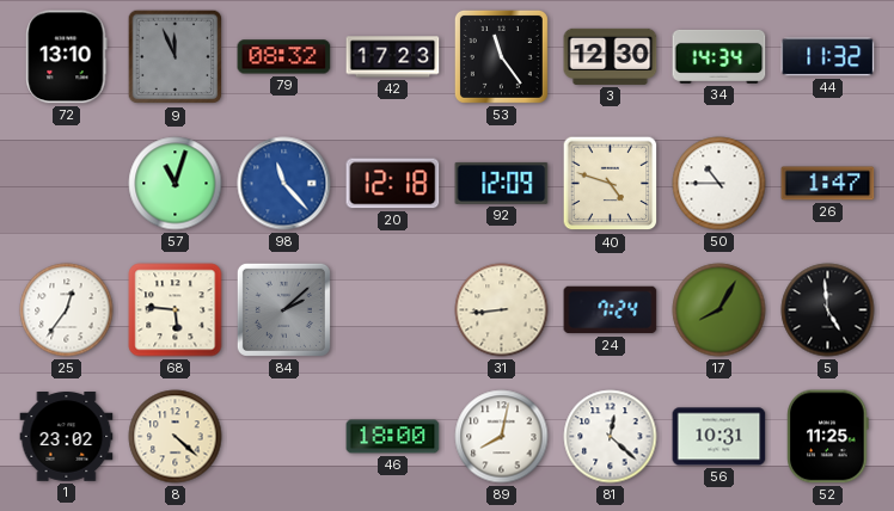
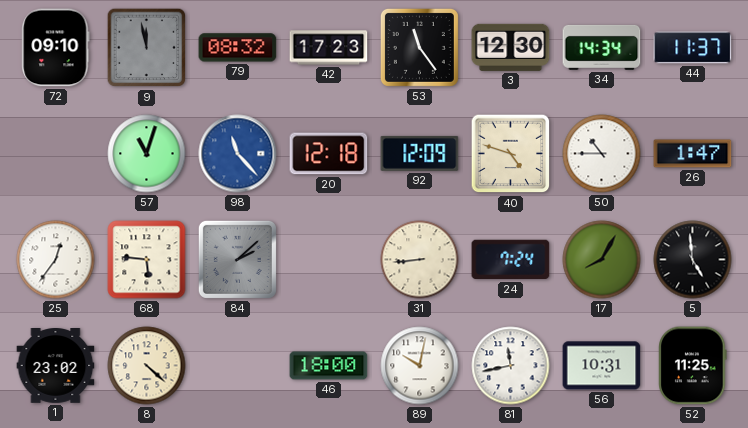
72: 13:10 -> 09:10
9: 11:56 -> 11:58
44: 11:32 -> 11:37
89: 8:02 -> 10:02
81: 12:22 -> 11:43
